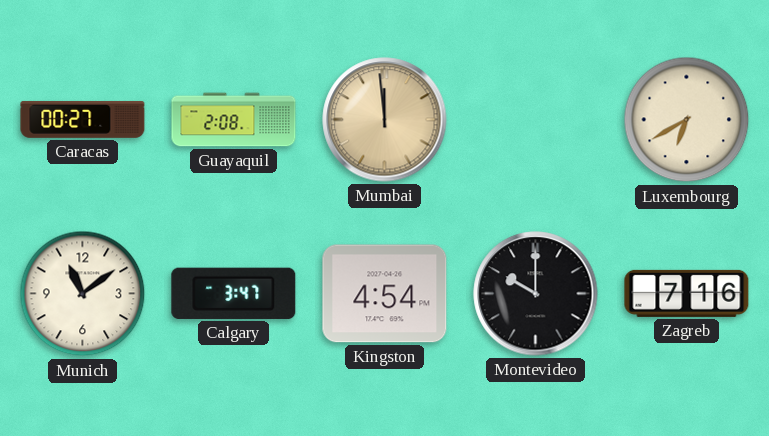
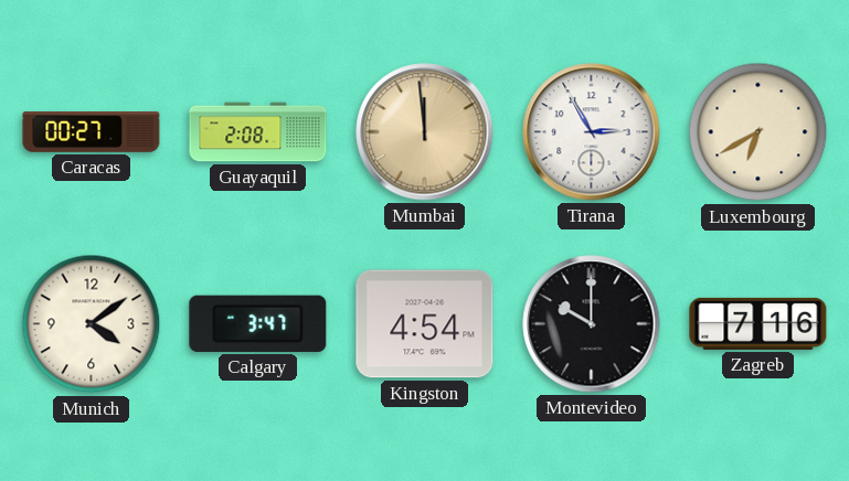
Tirana: none -> 2:55
Munich: 11:09 -> 4:09
